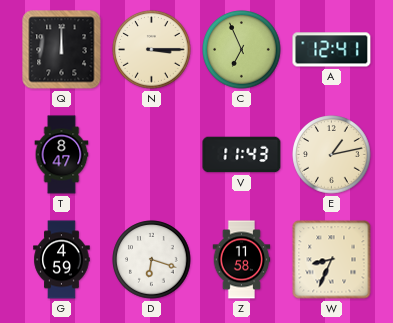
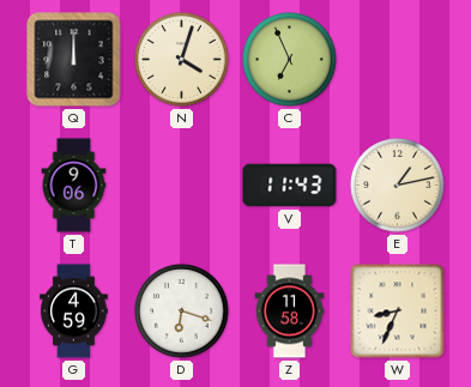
N: 3:15 -> 4:03
A: 12:41 -> none
T: 8:47 -> 9:06
